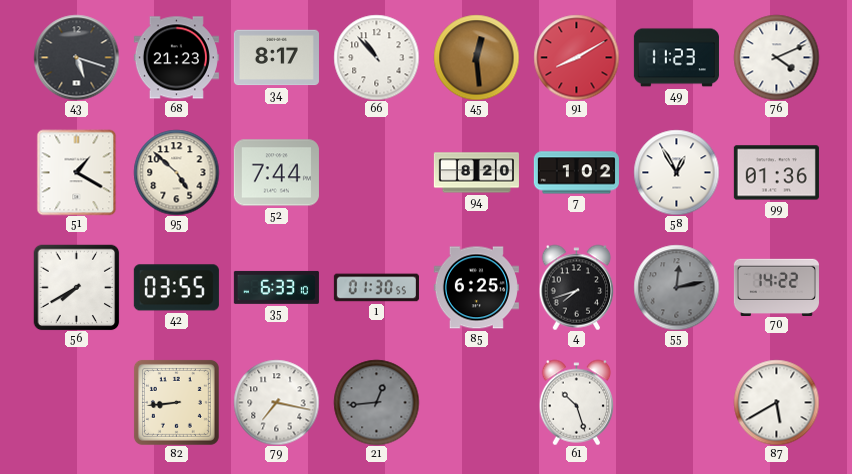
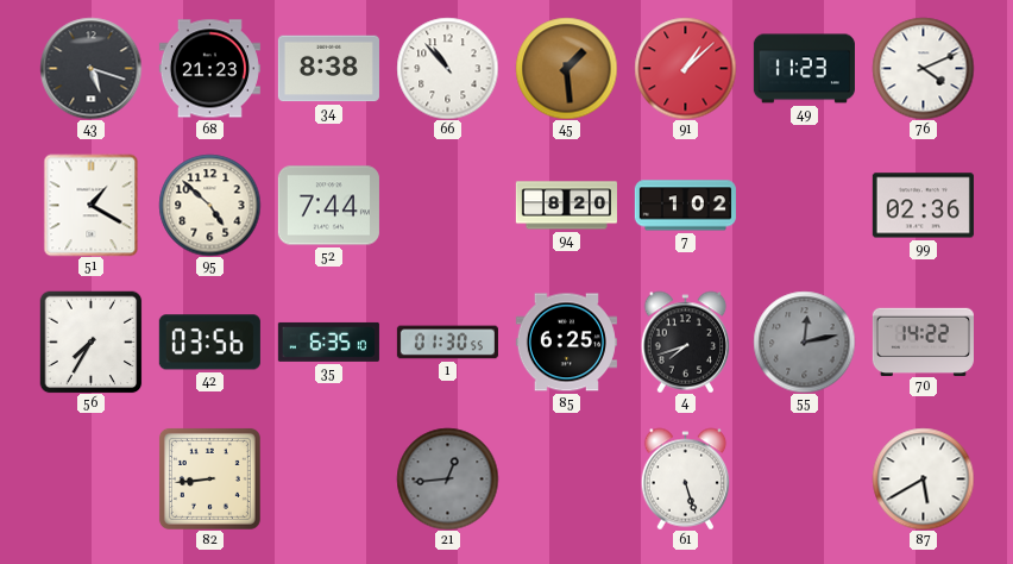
34: 8:17 -> 8:38
45: 12:29 -> 1:29
91: 8:10 -> 1:08
58: 12:55 -> none
99: 01:36 -> 02:36
56: 7:40 -> 7:35
42: 03:55 -> 03:56
35: 6:33 -> 6:35
79: 7:17 -> none
61: 10:27 -> 5:27
